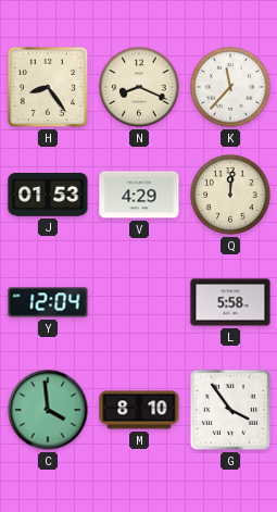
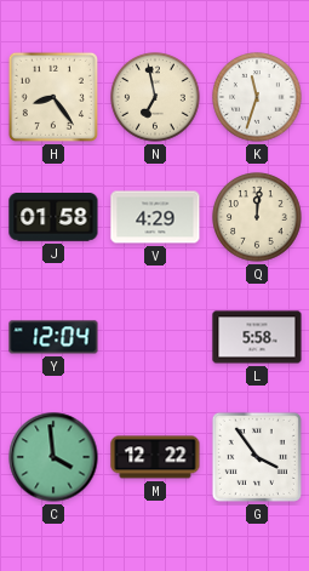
N: 8:19 -> 6:58
K: 11:37 -> 11:33
J: 01:53 -> 01:58
M: 8:10 -> 12:22
